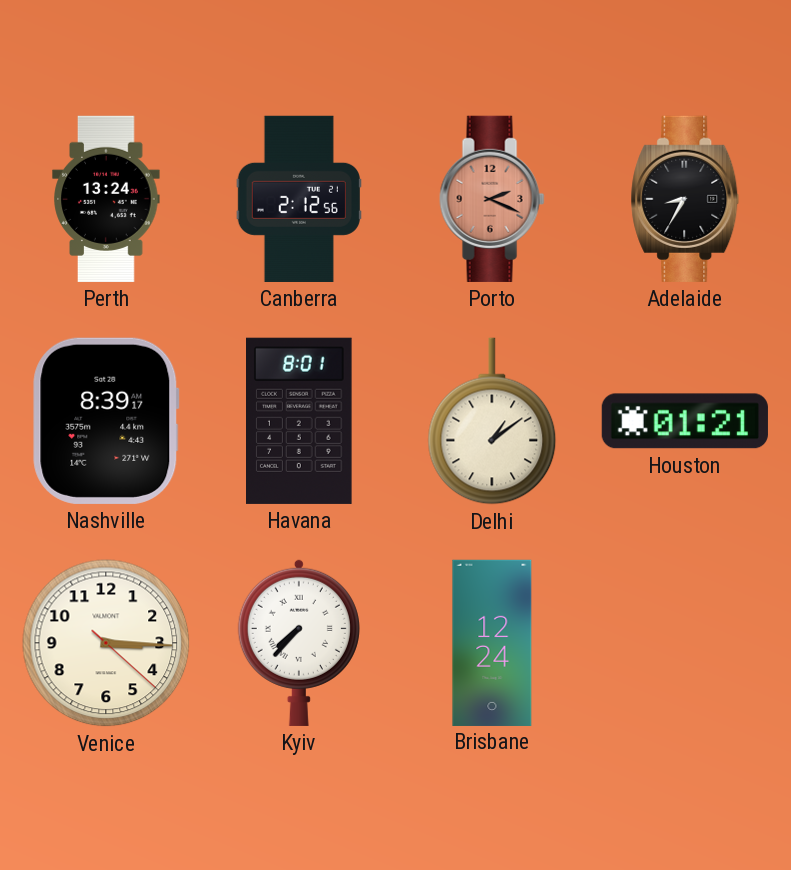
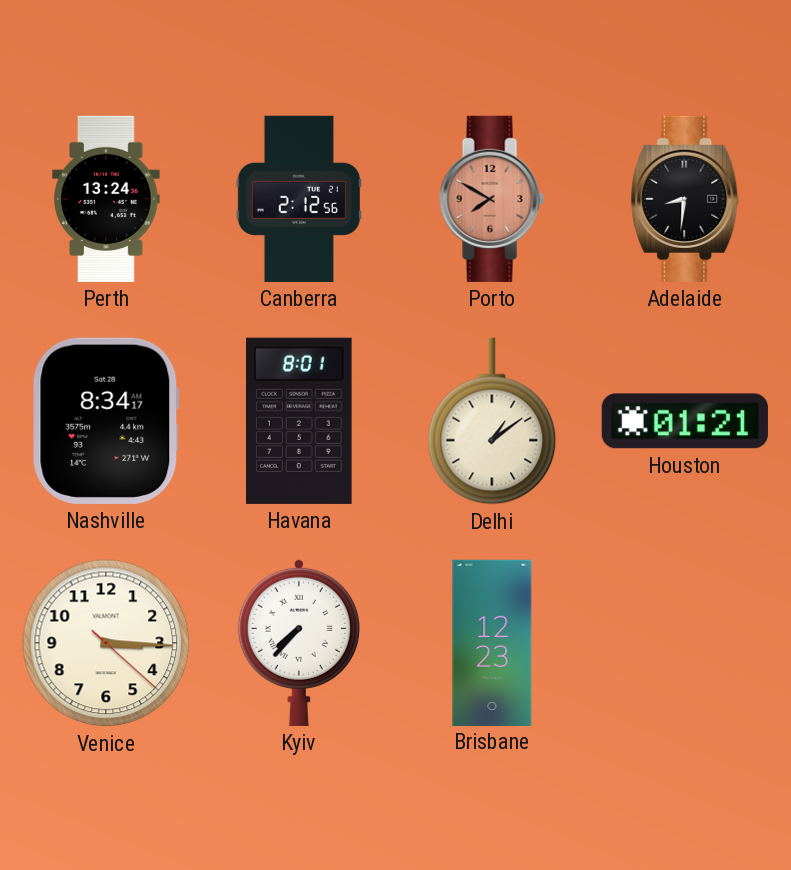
Porto: 2:19 -> 7:50
Adelaide: 8:35 -> 8:31
Nashville: 8:39 -> 8:34
Brisbane: 12:24 -> 12:23
